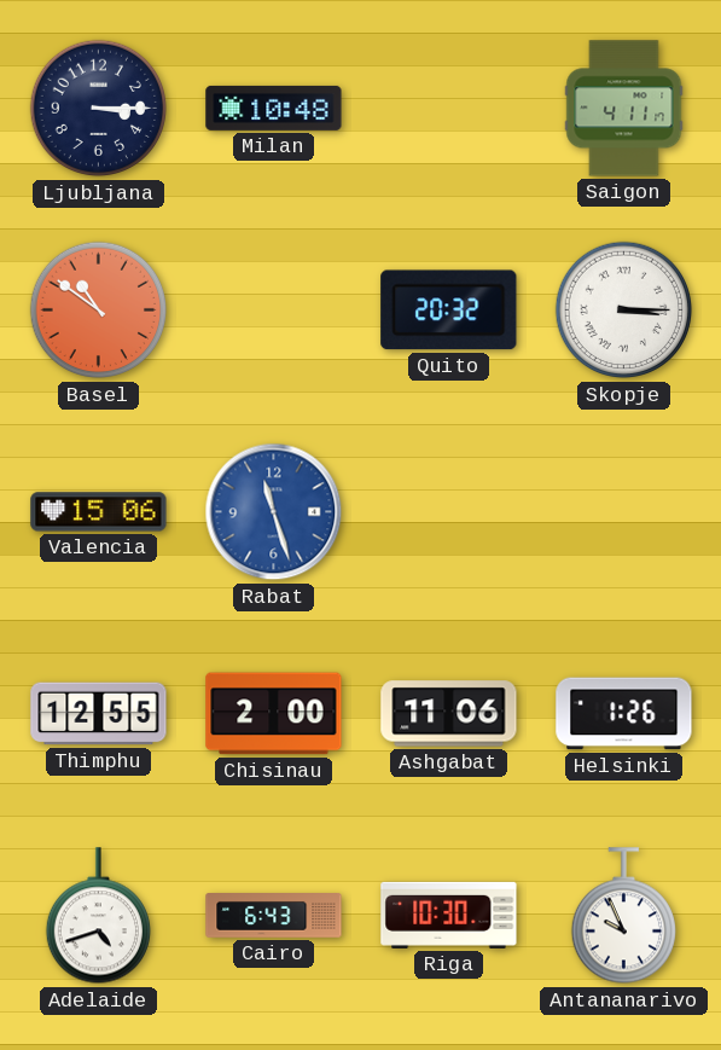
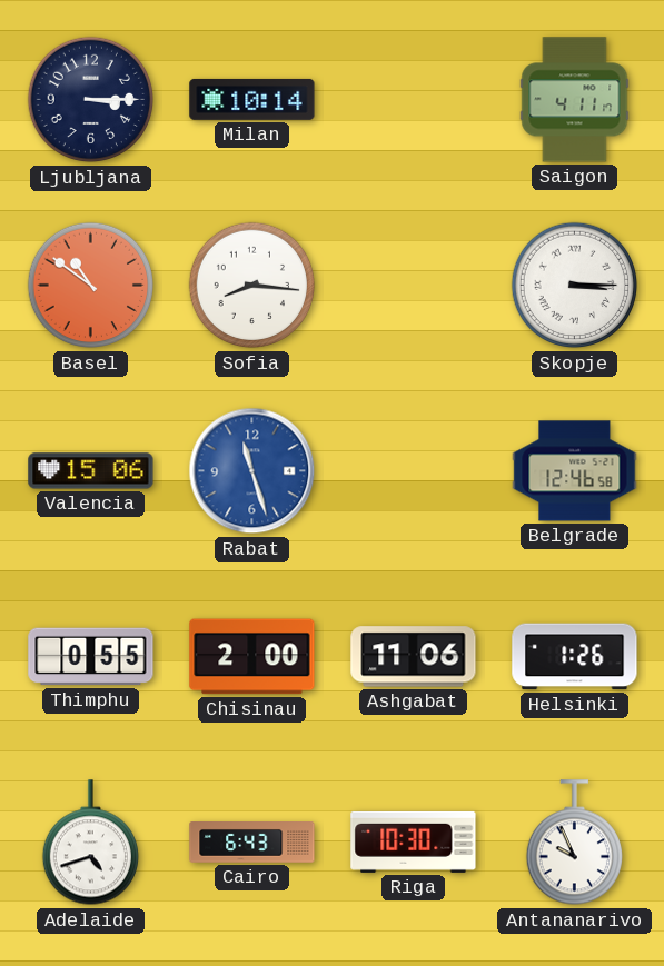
Milan: 10:48 -> 10:14
Sofia: none -> 8:16
Quito: 20:32 -> none
Belgrade: none -> 12:46
Thimphu: 12:55 -> 0:55
